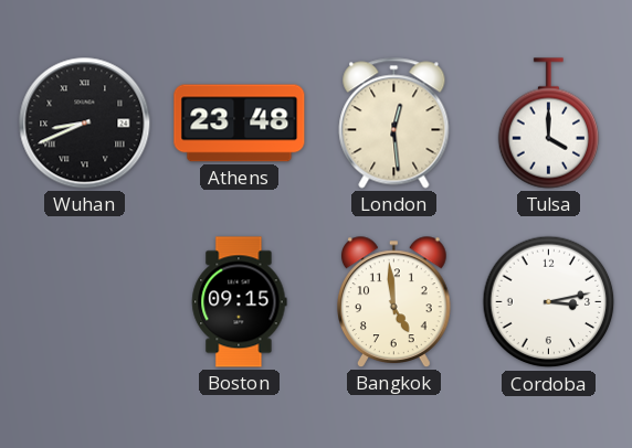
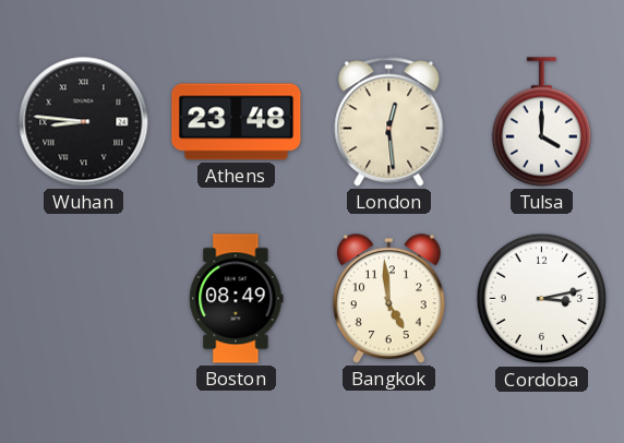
Wuhan: 8:41 -> 8:46
Boston: 09:15 -> 08:49
